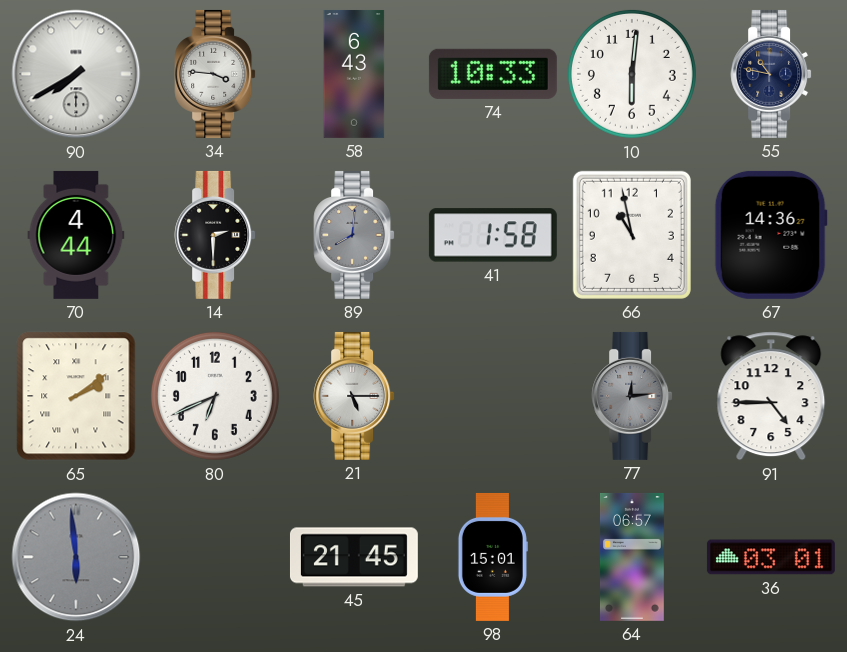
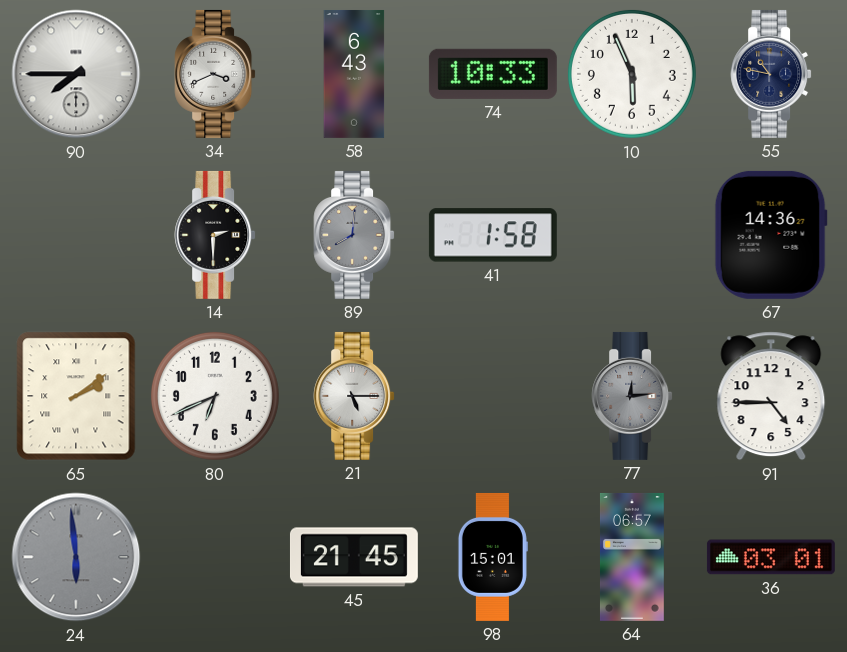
90: 7:40 -> 7:45
34: 3:46 -> 3:41
10: 6:01 -> 5:56
70: 4:44 -> none
66: 10:58 -> none
